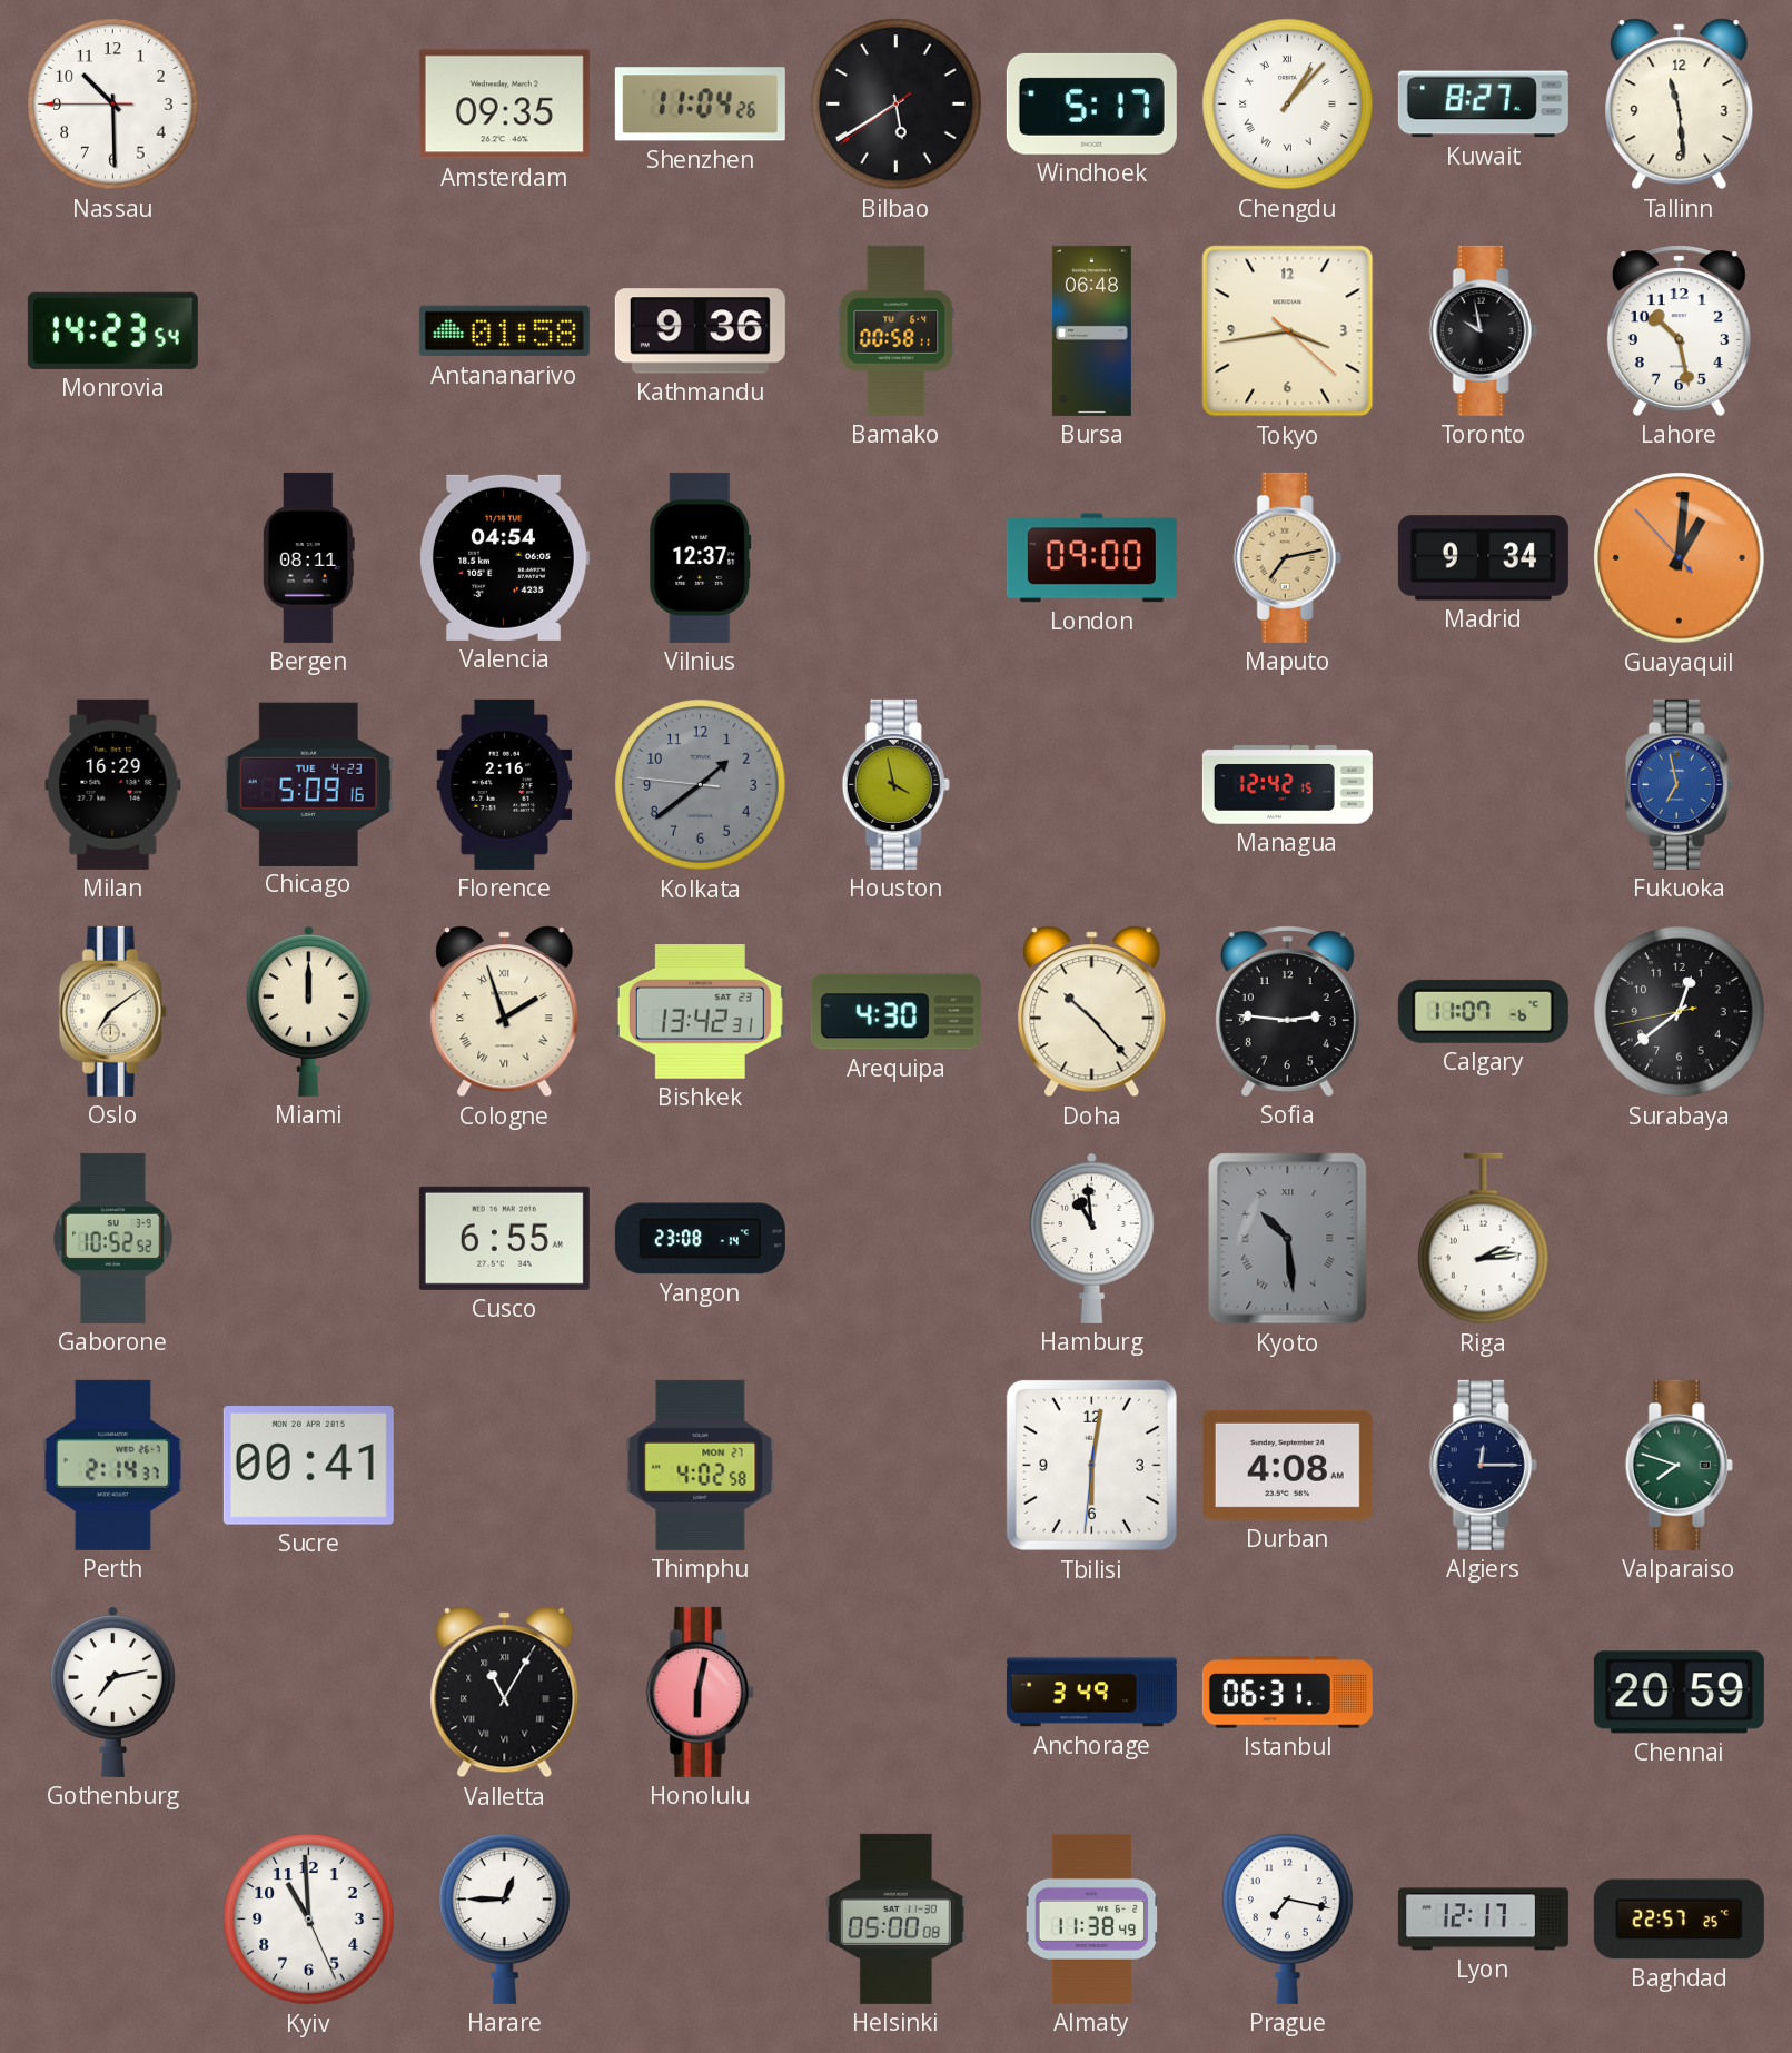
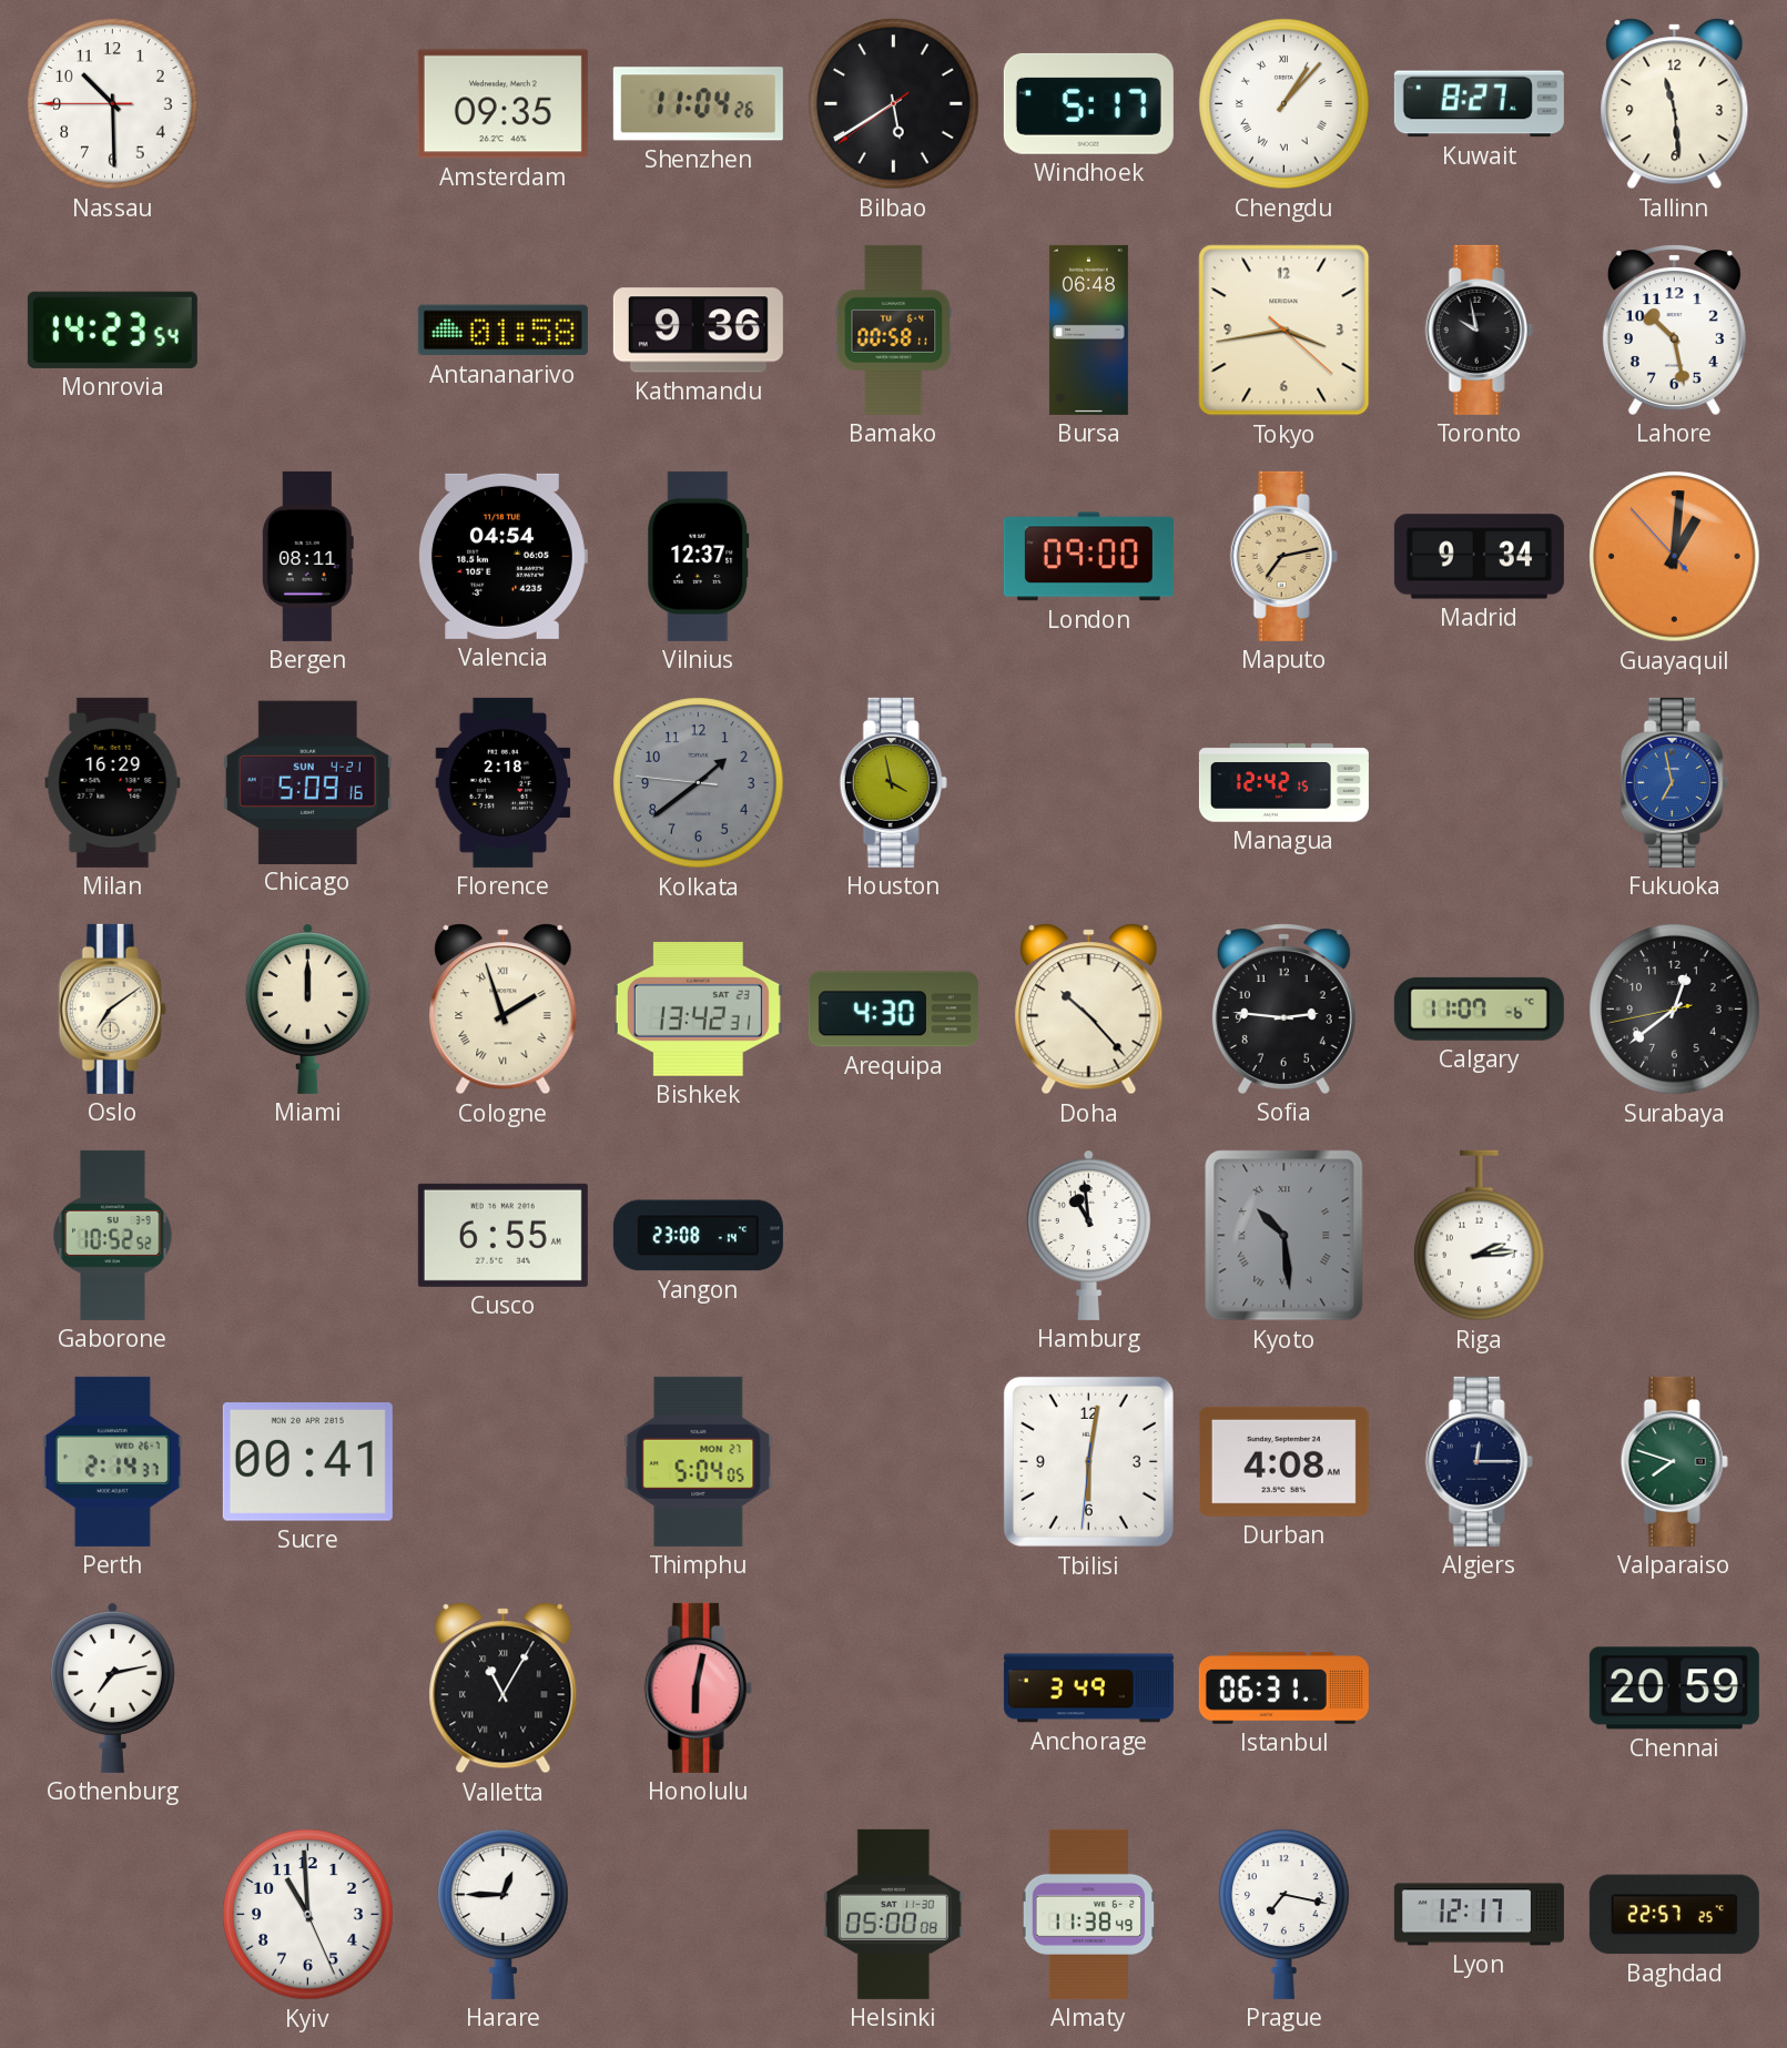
Chicago date: TUE 4-23 -> SUN 4-21
Florence: 2:16 -> 2:18
Thimphu: 4:02 -> 5:04
